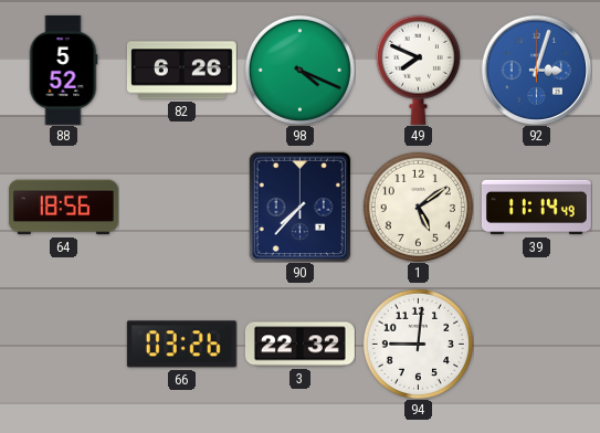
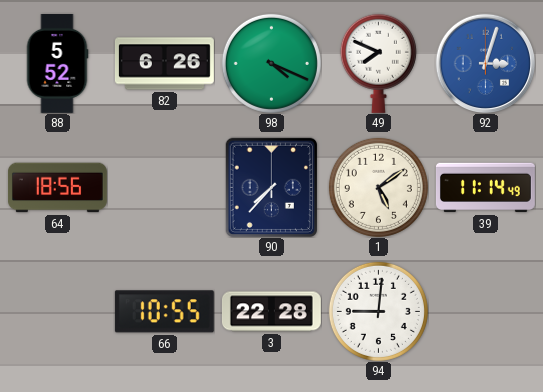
66: 03:26 -> 10:55
3: 22:32 -> 22:28
